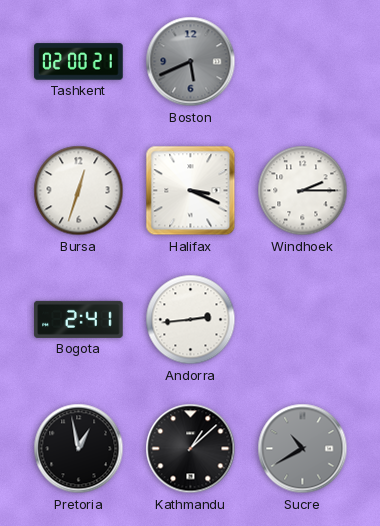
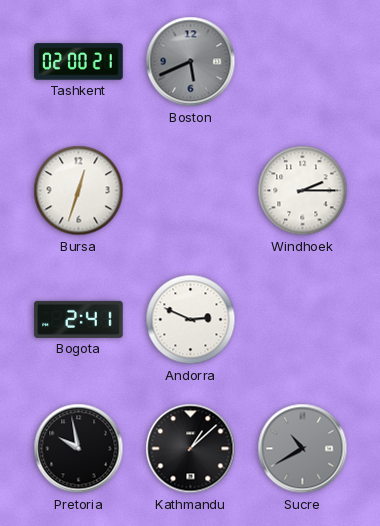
Halifax: 3:19 -> none
Andorra: 2:44 -> 2:49
Pretoria: 12:58 -> 9:58
